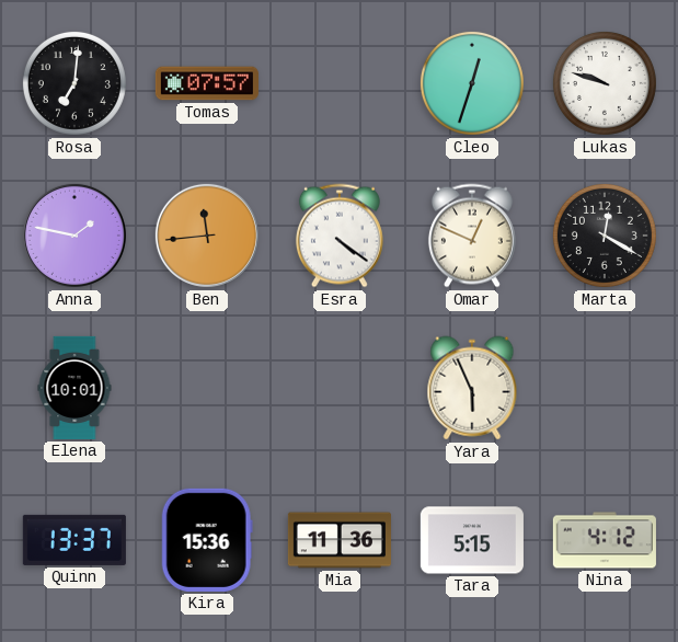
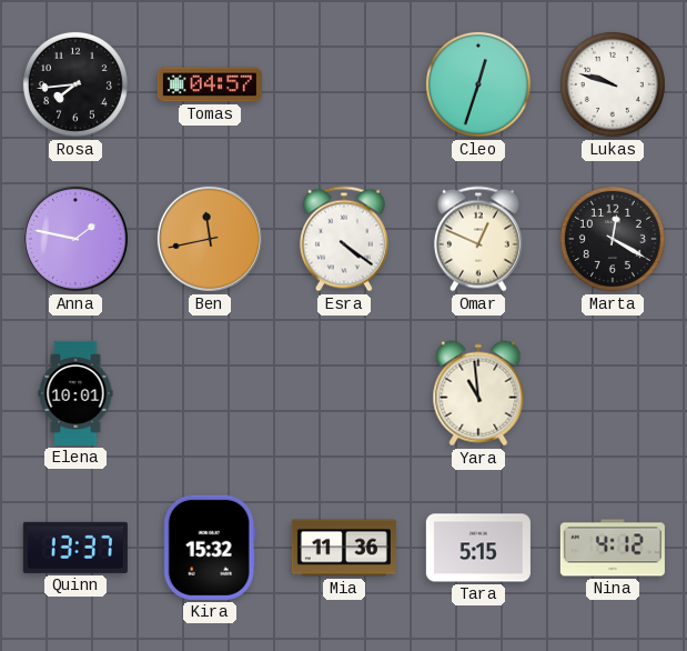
Rosa: 7:01 -> 7:44
Tomas: 07:57 -> 04:57
Ben: 11:44 -> 11:43
Yara: 5:56 -> 10:59
Kira: 15:36 -> 15:32
